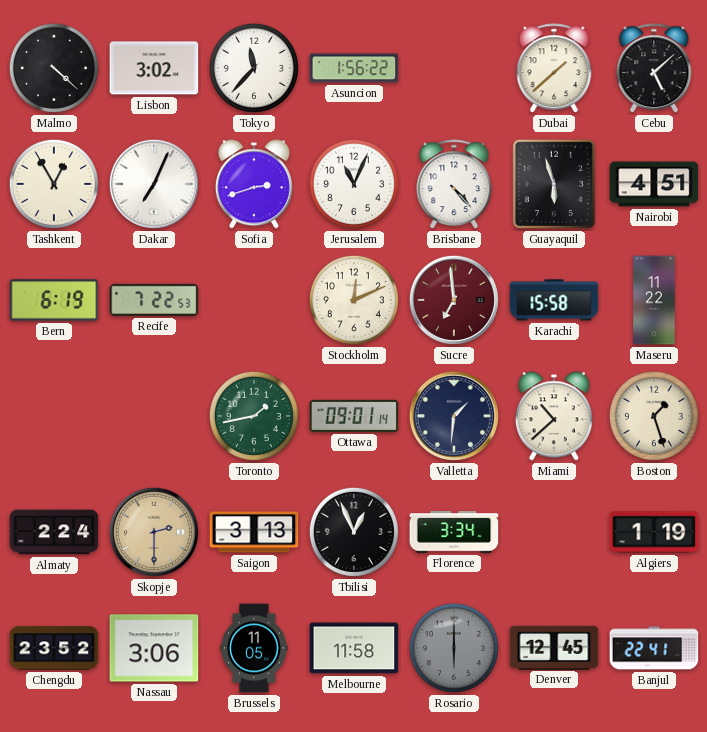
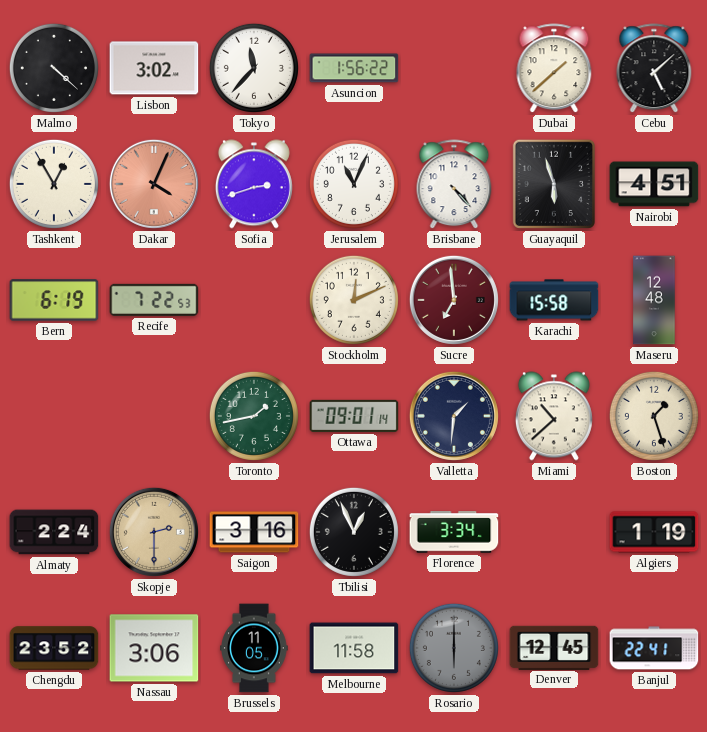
Dakar: 7:04 -> 4:04
Dakar dial: white -> salmon
Maseru: 11:22 -> 12:48
Saigon: 3:13 -> 3:16
